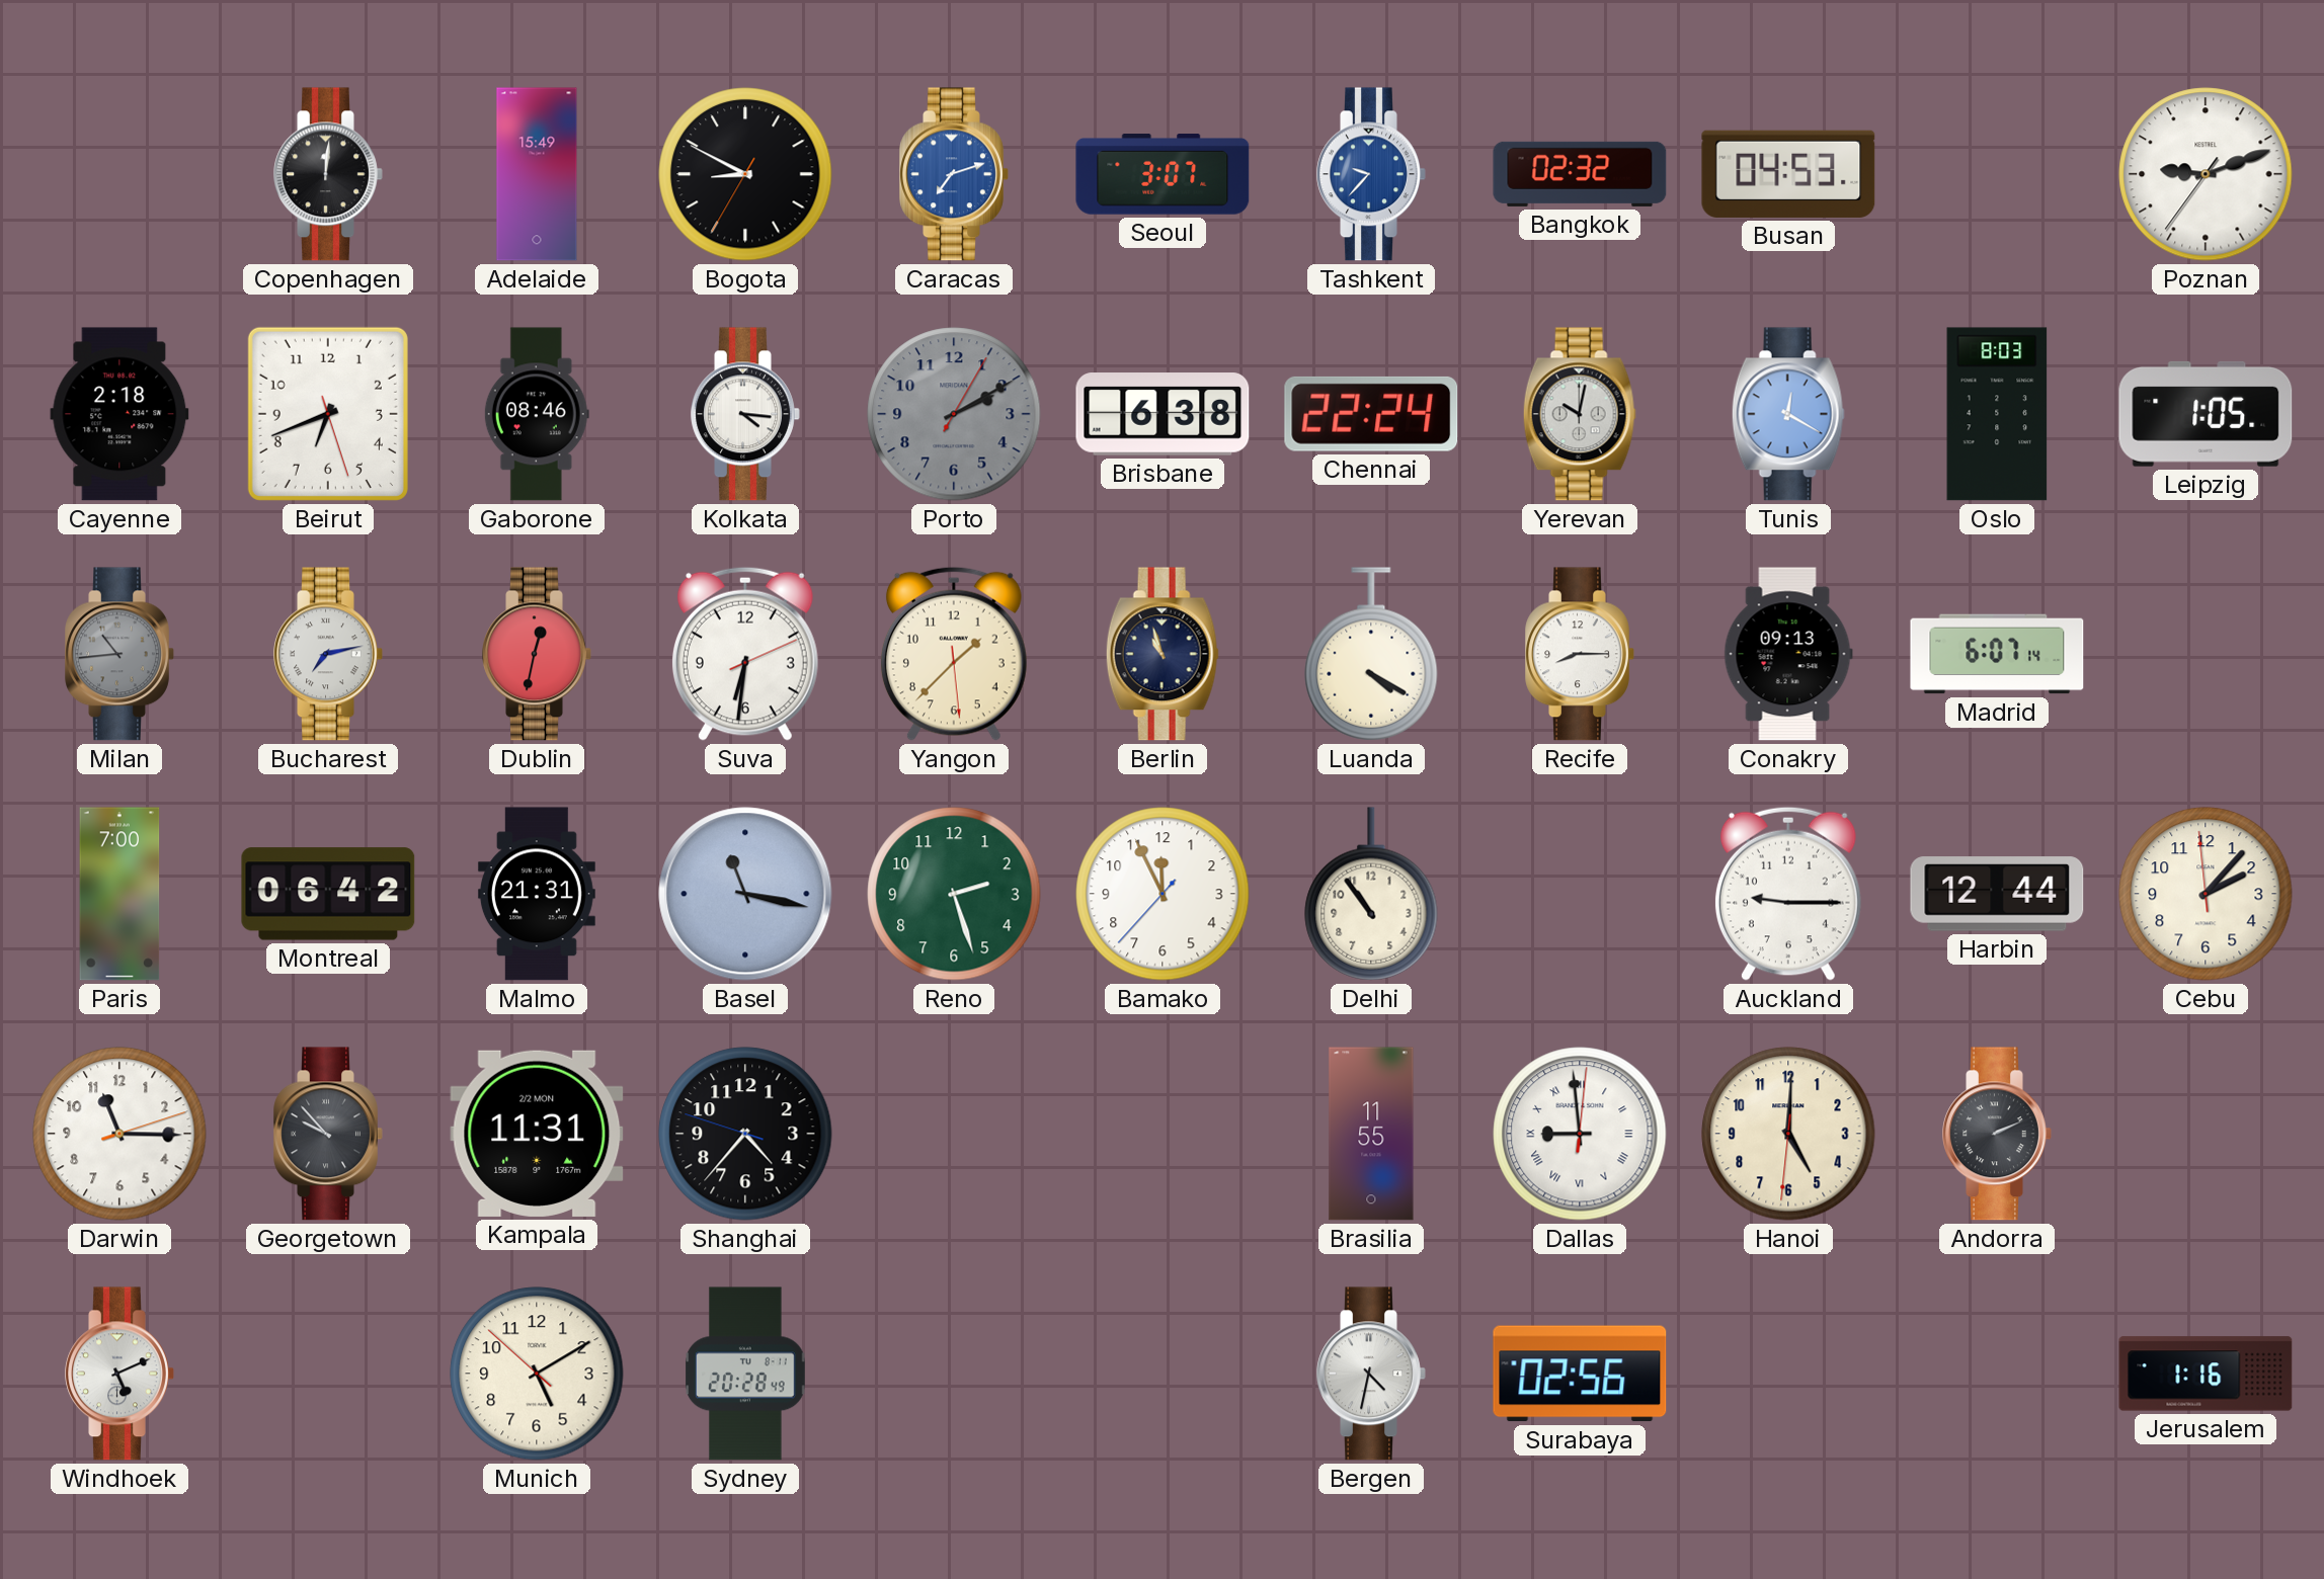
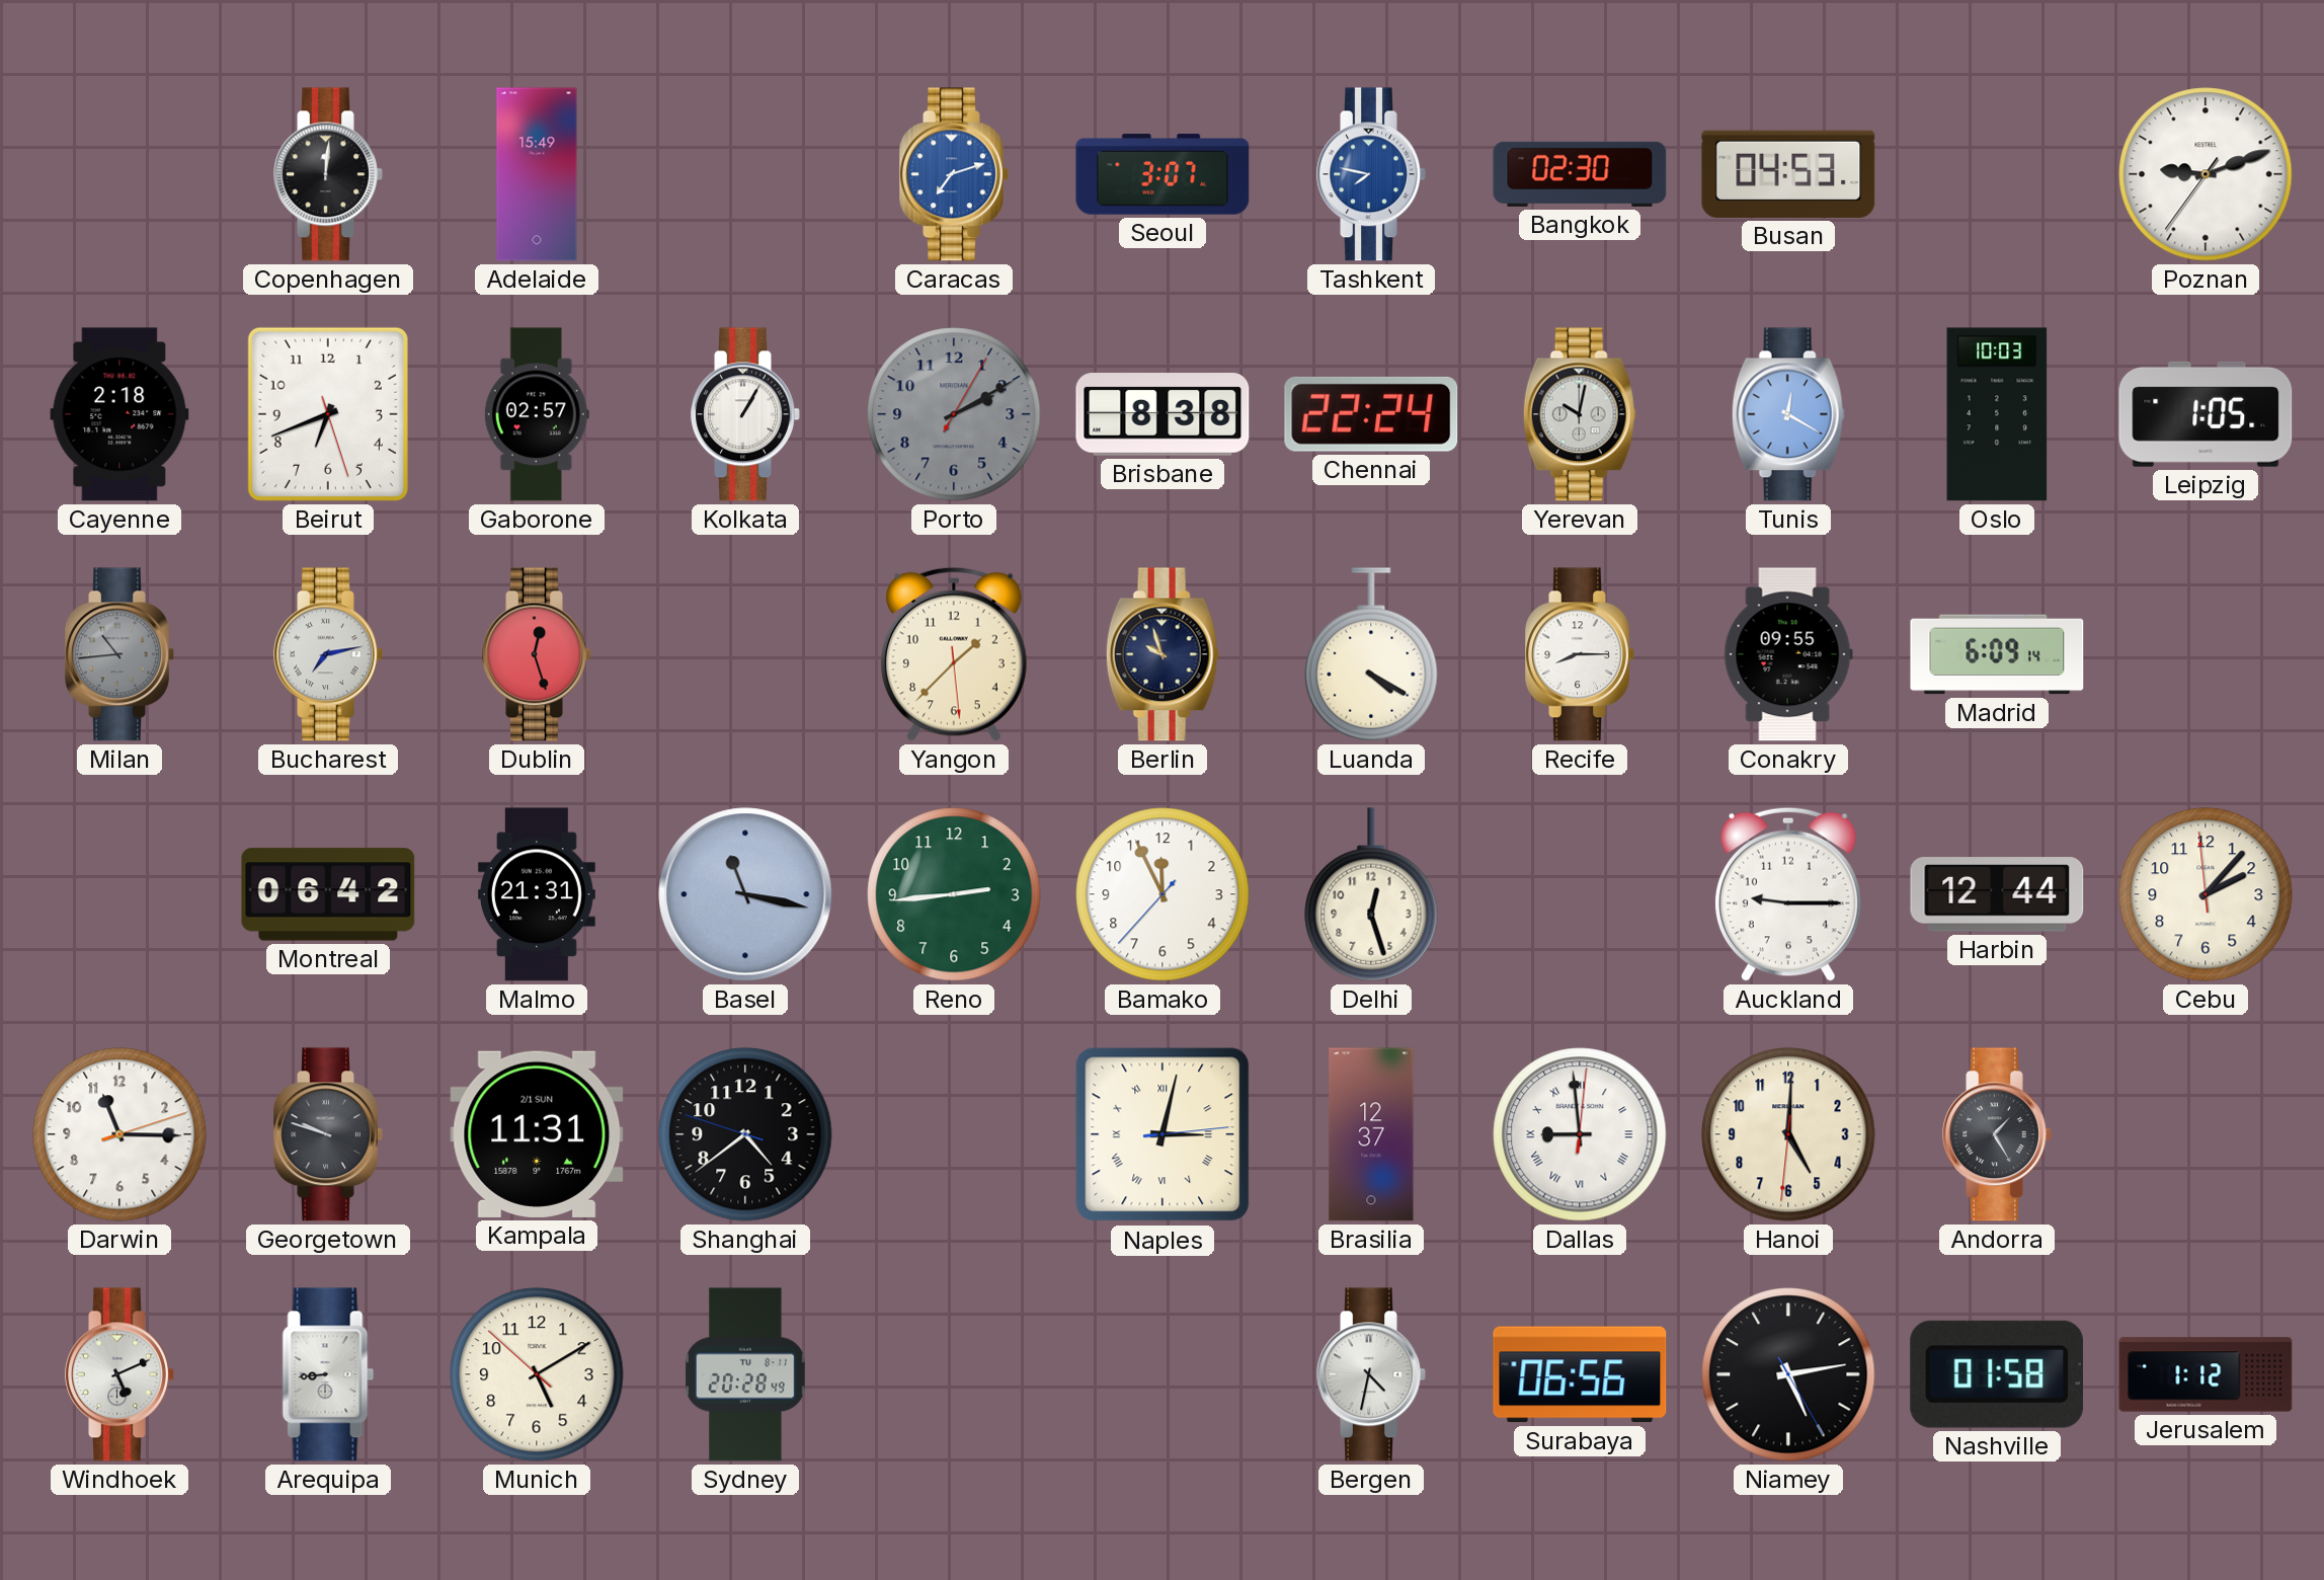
Bogota: 8:49 -> none
Tashkent: 9:37 -> 7:47
Bangkok: 02:32 -> 02:30
Gaborone: 08:46 -> 02:57
Kolkata: 4:16 -> 1:05
Brisbane: 6:38 -> 8:38
Oslo: 8:03 -> 10:03
Dublin: 12:32 -> 12:27
Suva: 6:31 -> none
Berlin: 10:57 -> 9:57
Conakry: 09:13 -> 09:55
Madrid: 6:07 -> 6:09
Paris: 7:00 -> none
Reno: 2:27 -> 2:44
Delhi: 10:54 -> 12:27
Georgetown: 9:53 -> 9:48
Kampala date: 2/2 MON -> 2/1 SUN
Shanghai: 4:36 -> 4:38
Naples: none -> 3:02
Brasilia: 11:55 -> 12:37
Andorra: 2:11 -> 1:25
Arequipa: none -> 8:44
Surabaya: 02:56 -> 06:56
Niamey: none -> 5:13
Nashville: none -> 01:58
Jerusalem: 1:16 -> 1:12
